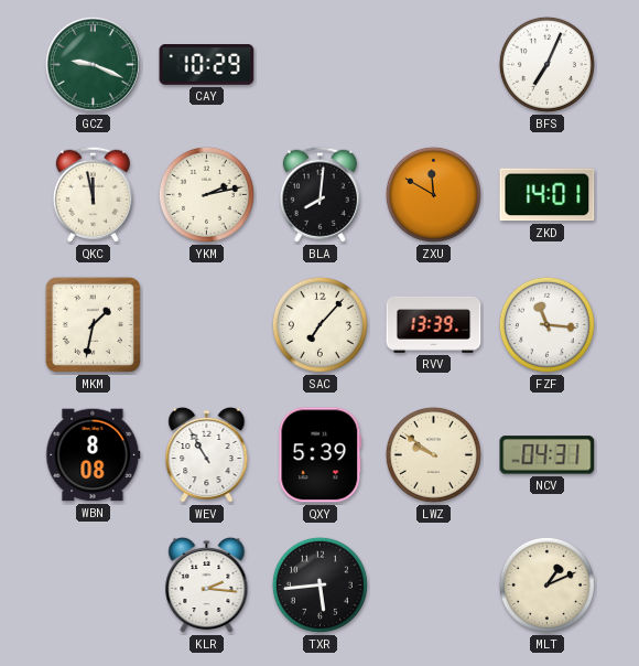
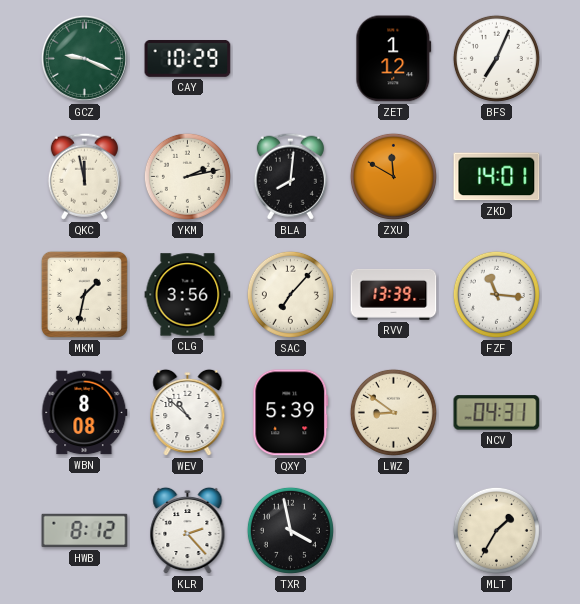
ZET: none -> 1:12
CLG: none -> 3:56
WEV: 10:55 -> 10:52
LWZ: 9:51 -> 8:51
HWB: none -> 8:12
KLR: 2:16 -> 2:23
TXR: 5:44 -> 3:58
MLT: 1:11 -> 1:35
